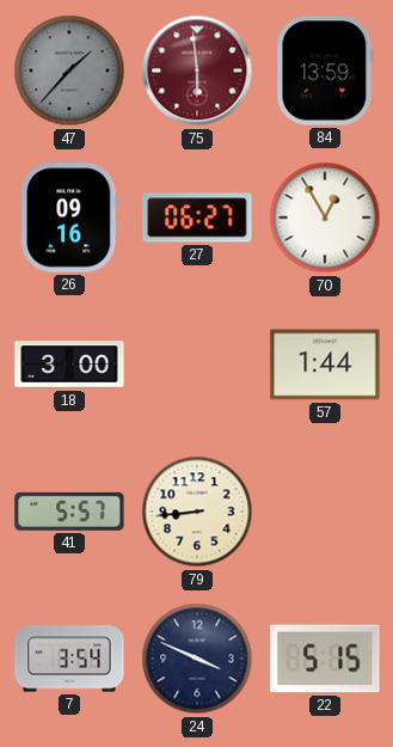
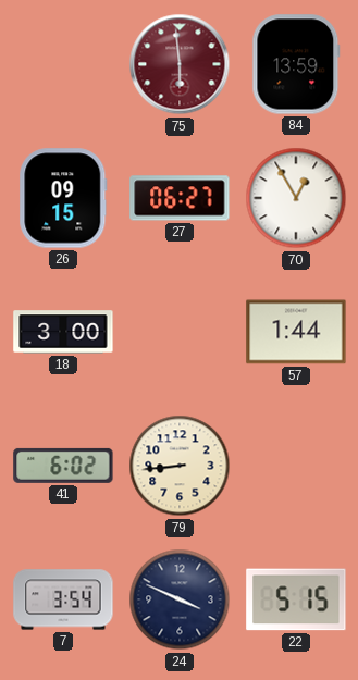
47: 1:37 -> none
26: 09:16 -> 09:15
41: 5:57 -> 6:02
